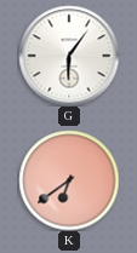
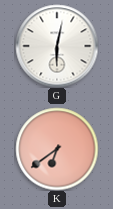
G: 6:06 -> 6:02
